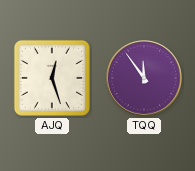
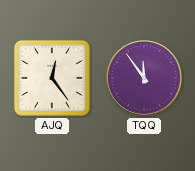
AJQ: 12:27 -> 12:24
